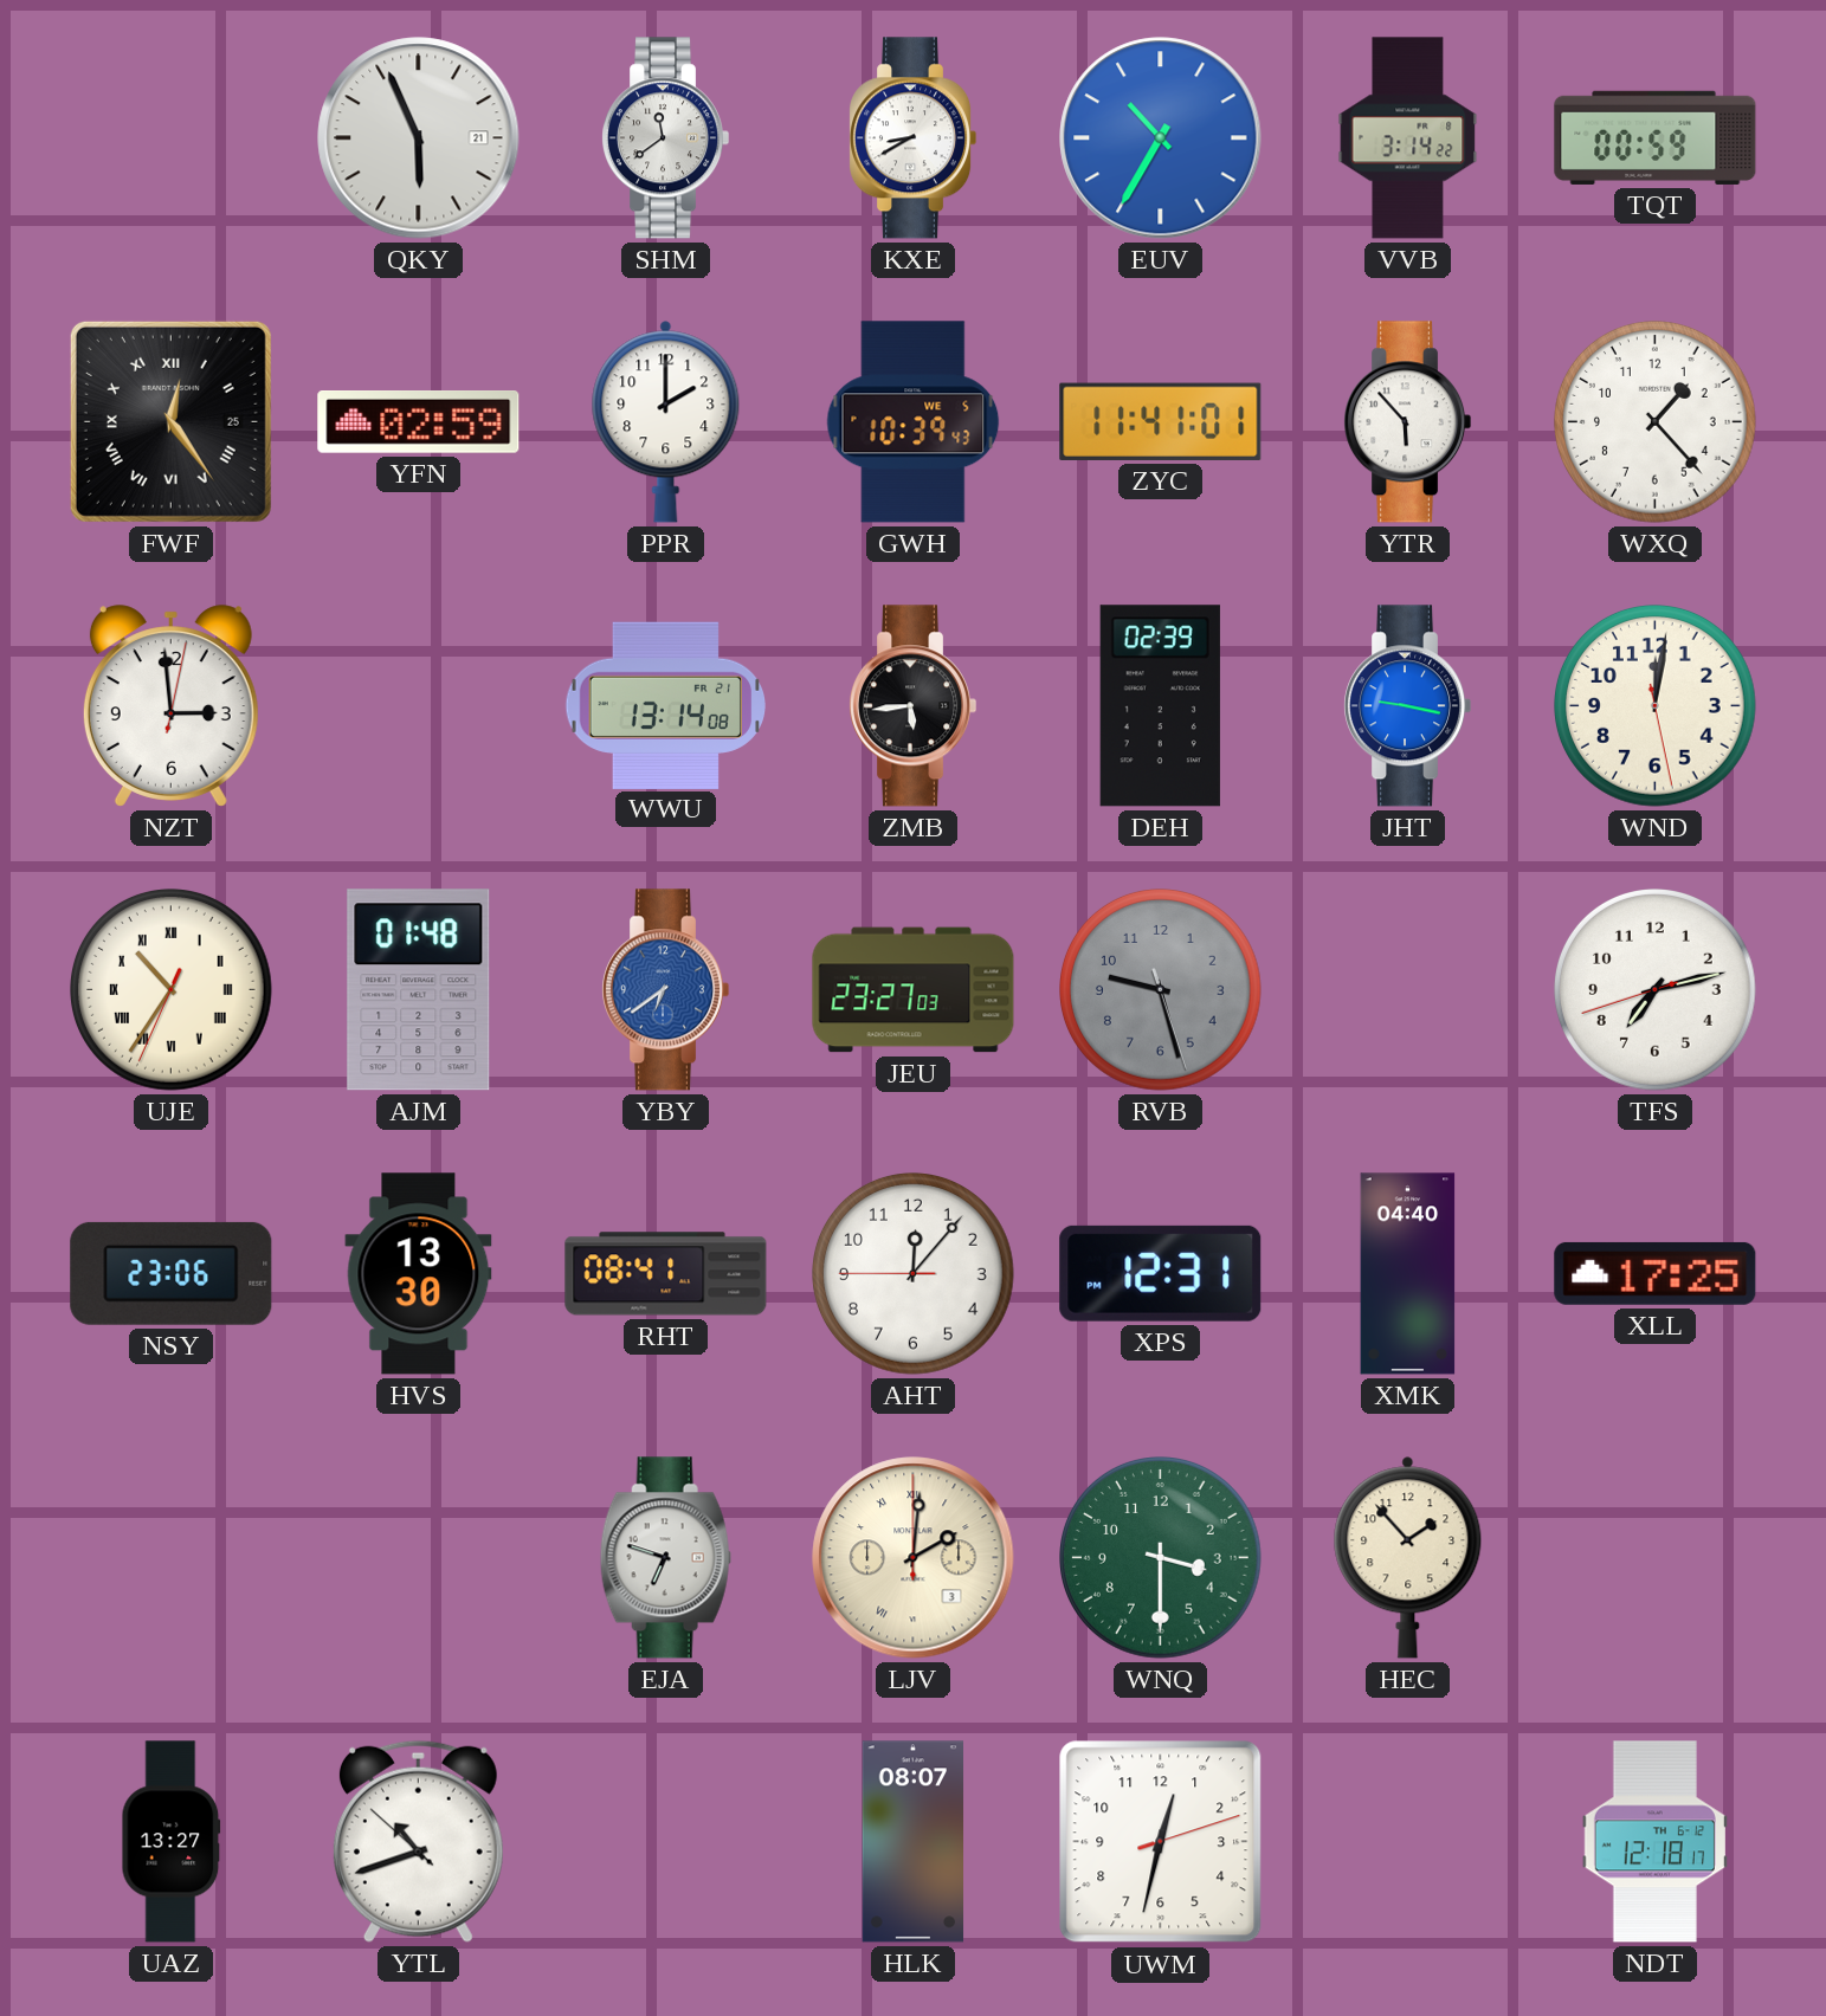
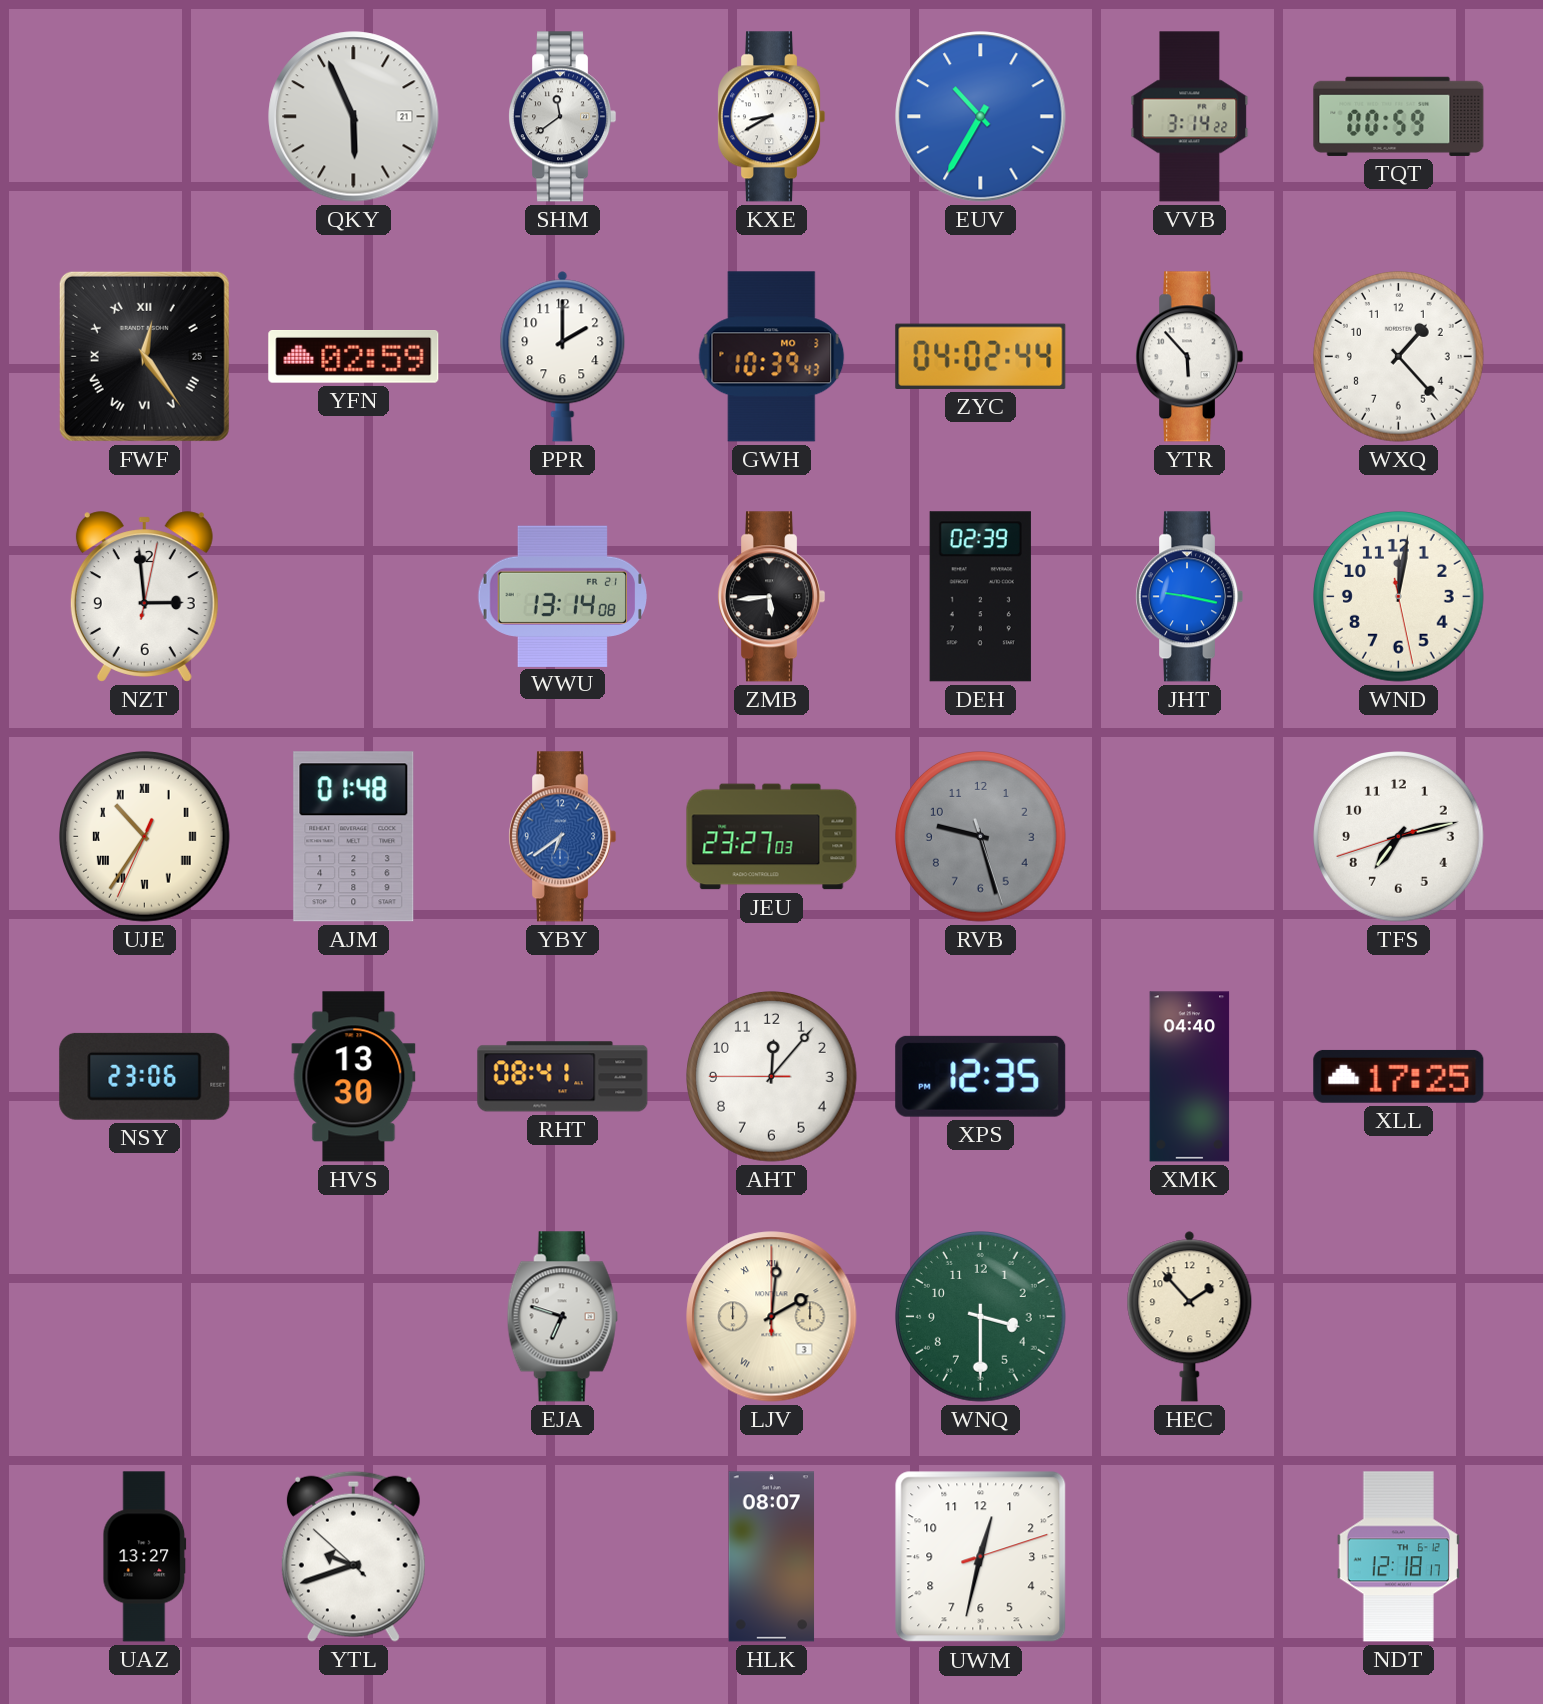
GWH date: WE 5 -> MO 3
ZYC: 11:41 -> 04:02
XPS: 12:31 -> 12:35
YTL: 10:41 -> 9:41
